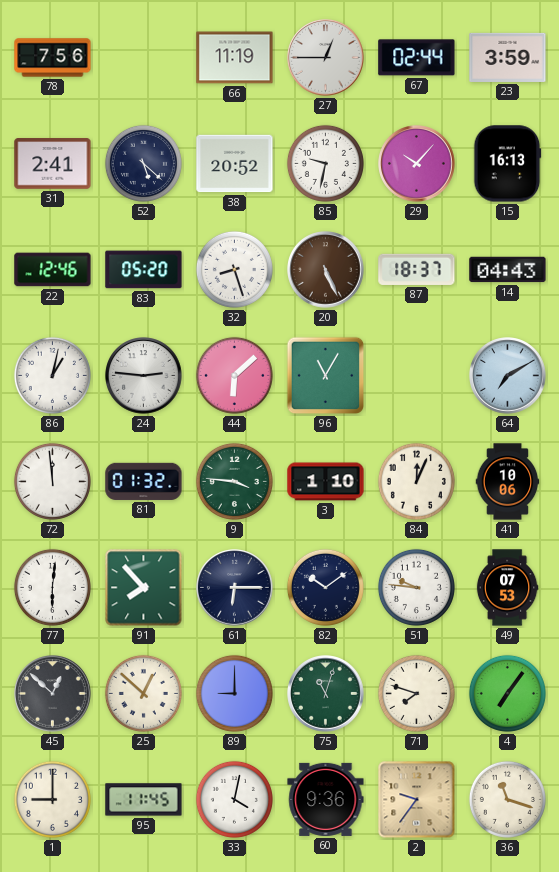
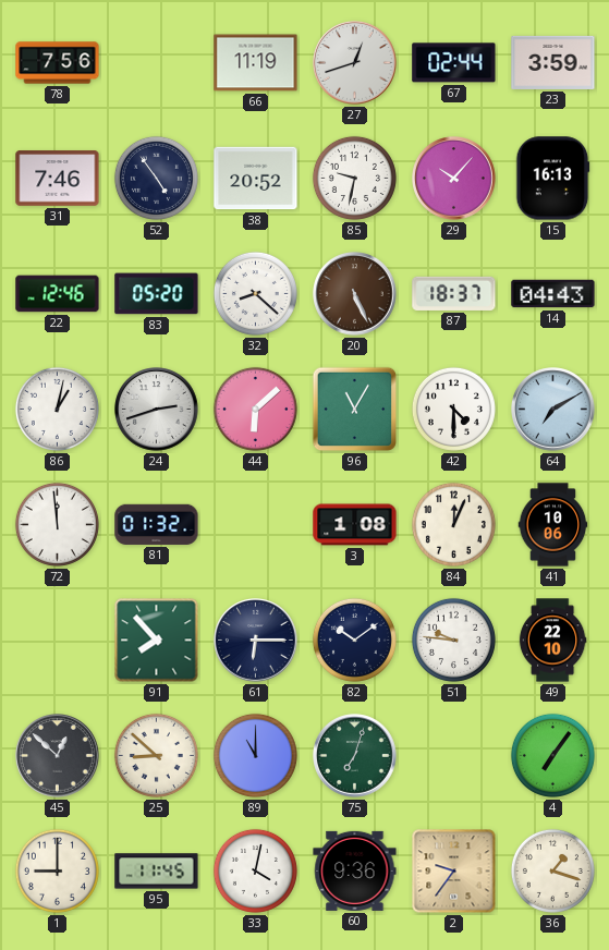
27: 12:45 -> 12:42
31: 2:41 -> 7:46
52: 5:22 -> 4:54
32: 8:27 -> 8:22
24: 2:46 -> 2:42
42: none -> 4:30
9: 3:46 -> none
3: 1:10 -> 1:08
77: 6:01 -> none
49: 07:53 -> 22:10
25: 12:52 -> 8:52
89: 9:00 -> 11:00
75: 11:03 -> 7:03
71: 7:48 -> none
36: 11:18 -> 1:18
